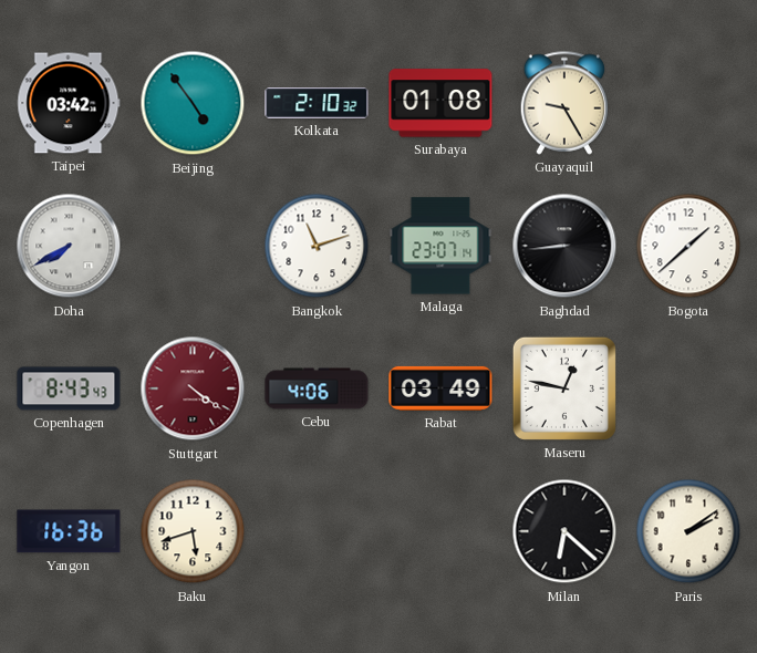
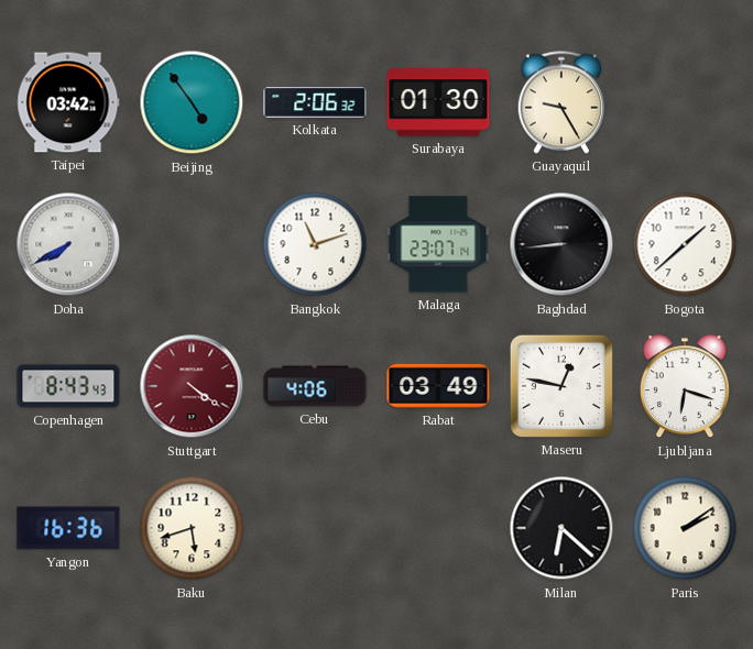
Kolkata: 2:10 -> 2:06
Surabaya: 01:08 -> 01:30
Ljubljana: none -> 6:18
